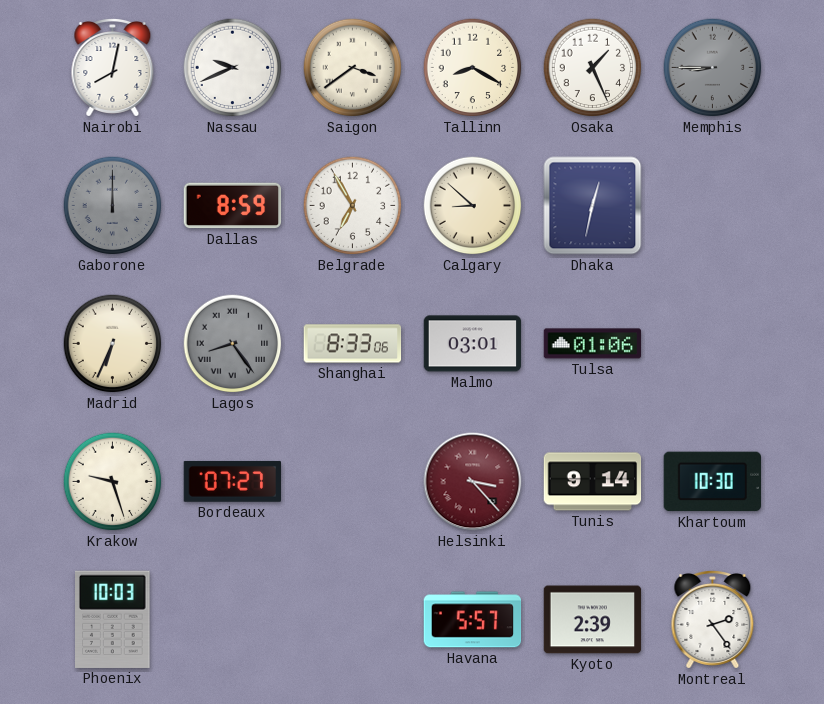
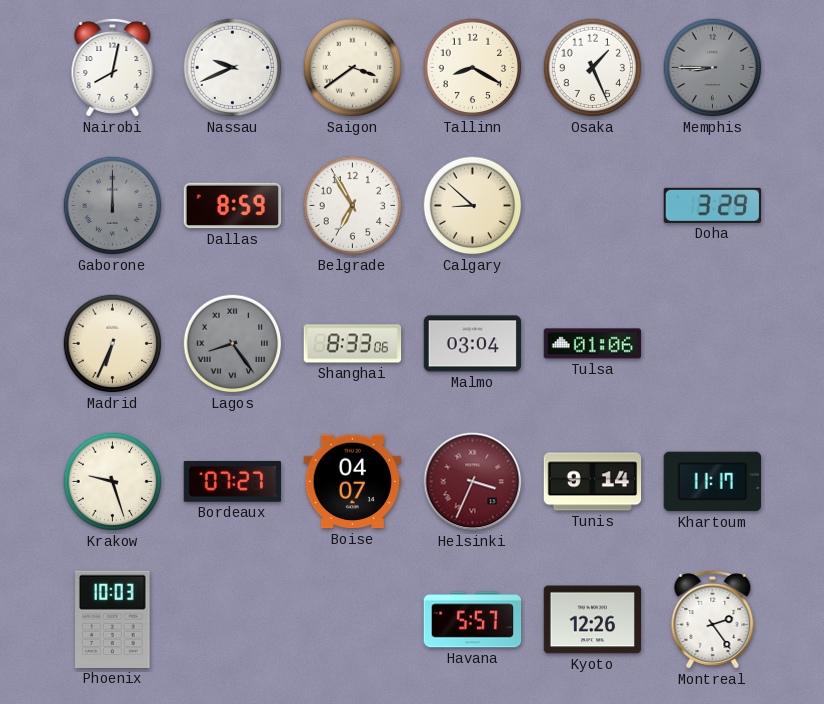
Dhaka: 12:32 -> none
Doha: none -> 3:29
Malmo: 03:01 -> 03:04
Boise: none -> 04:07
Helsinki: 3:23 -> 3:34
Khartoum: 10:30 -> 11:17
Kyoto: 2:39 -> 12:26
